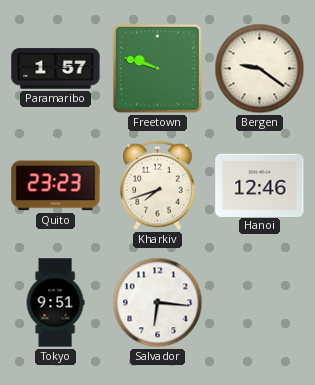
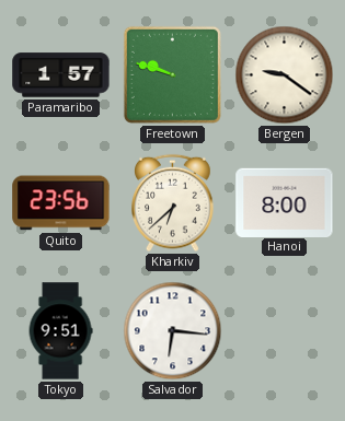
Quito: 23:23 -> 23:56
Kharkiv: 7:42 -> 6:38
Hanoi: 12:46 -> 8:00
